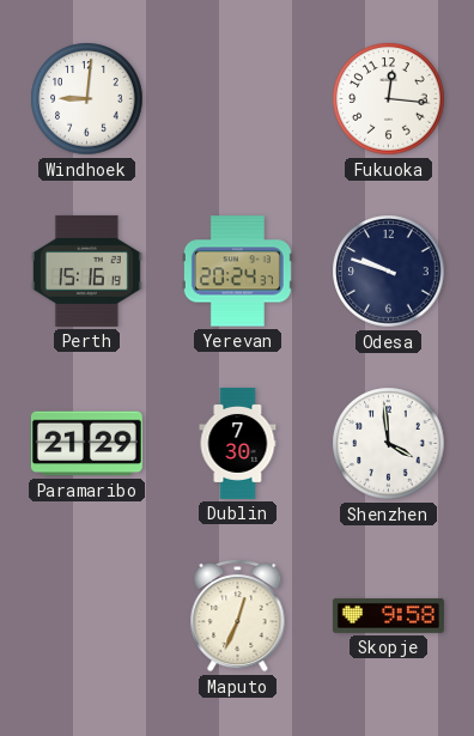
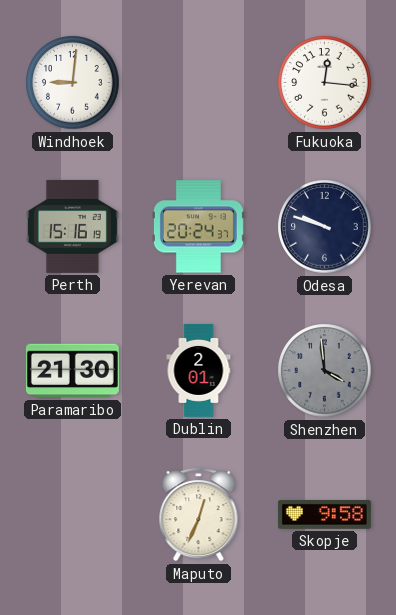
Paramaribo: 21:29 -> 21:30
Dublin: 7:30 -> 2:01
Shenzhen dial: white -> grey
